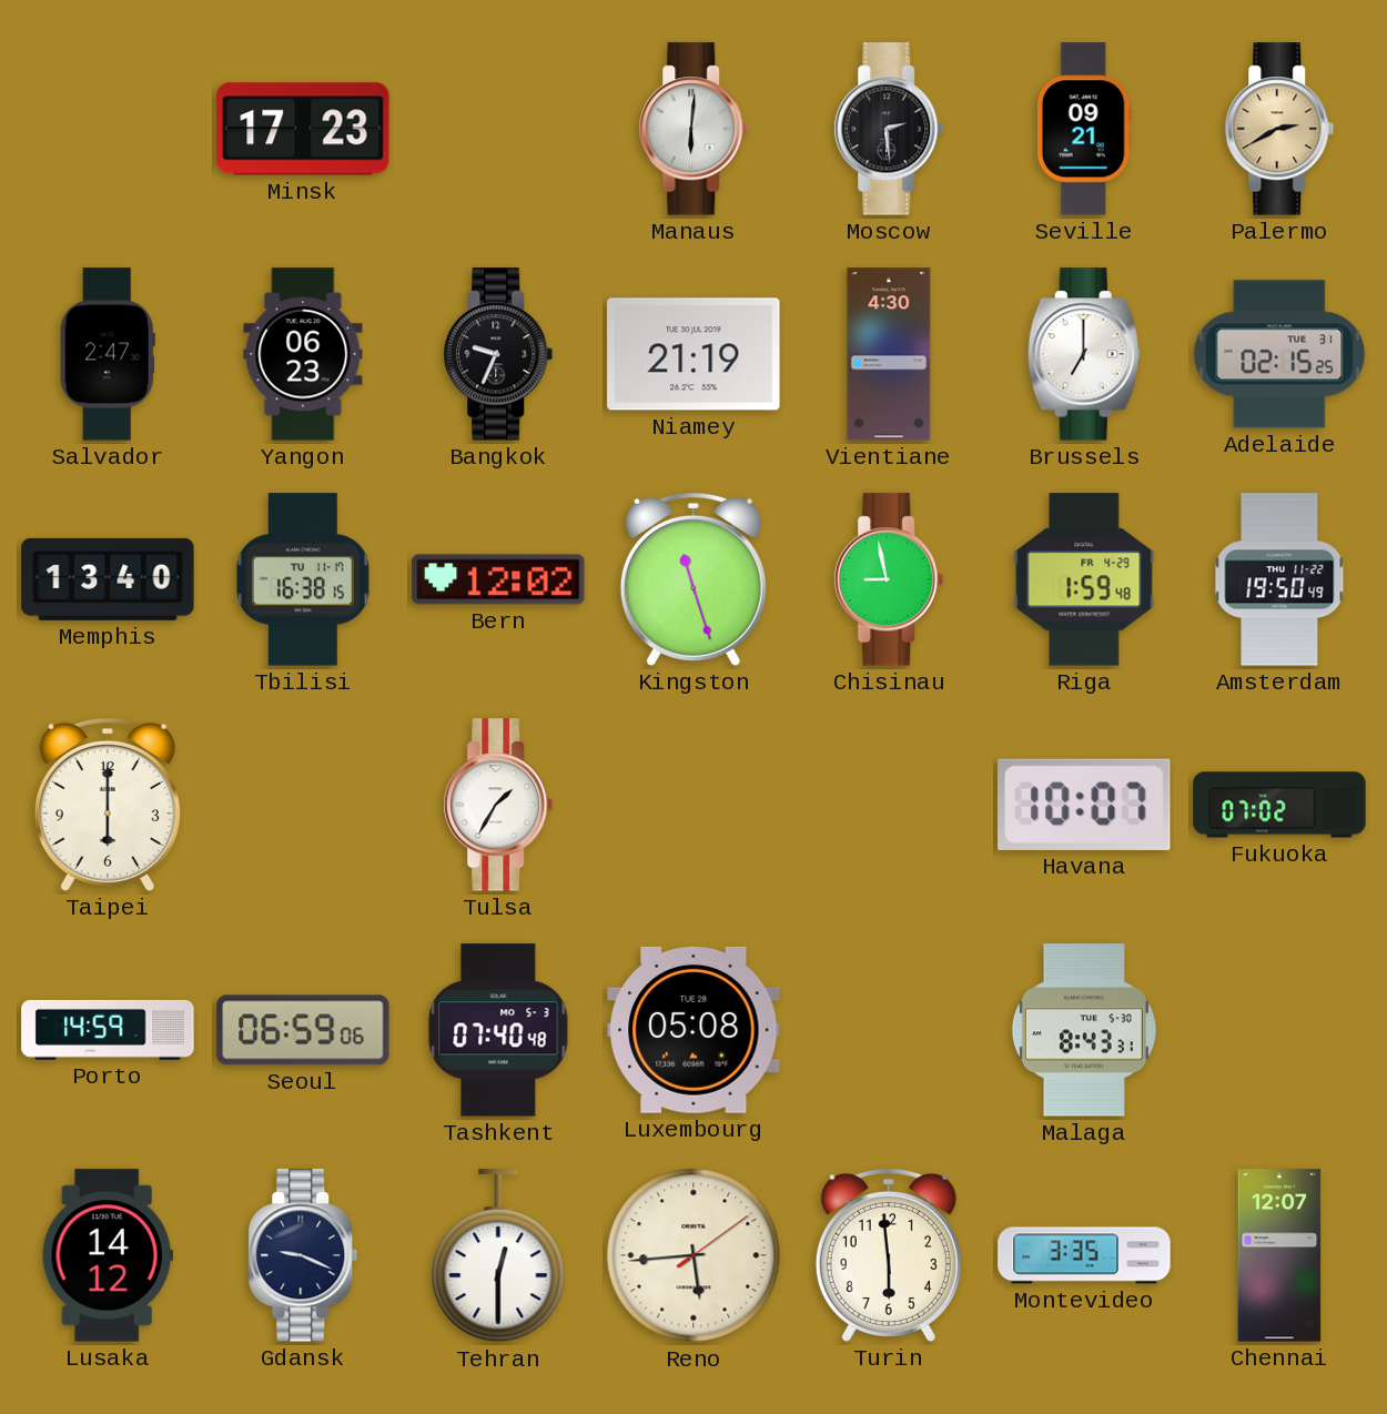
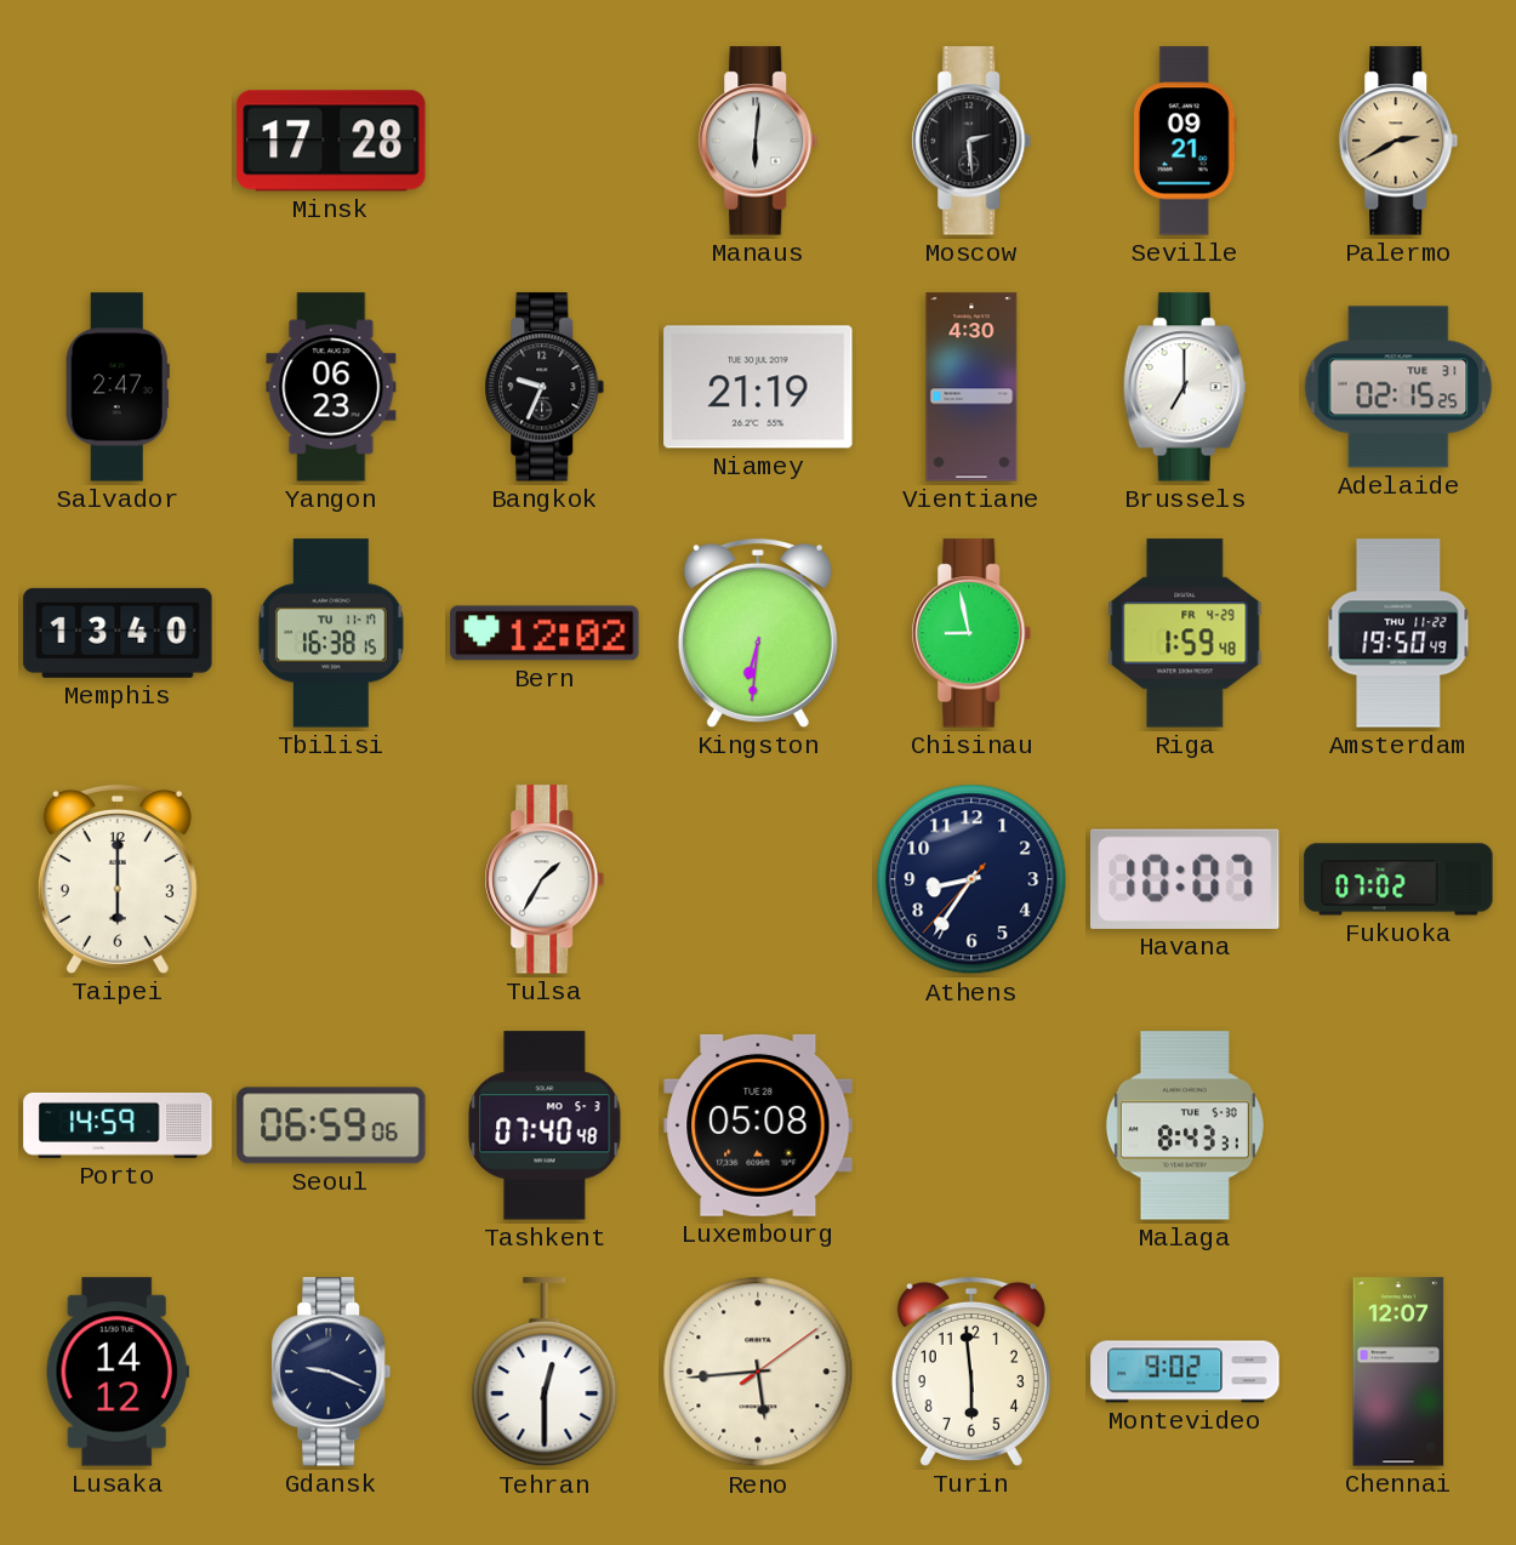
Minsk: 17:23 -> 17:28
Kingston: 11:27 -> 6:31
Athens: none -> 8:35
Montevideo: 3:35 -> 9:02
